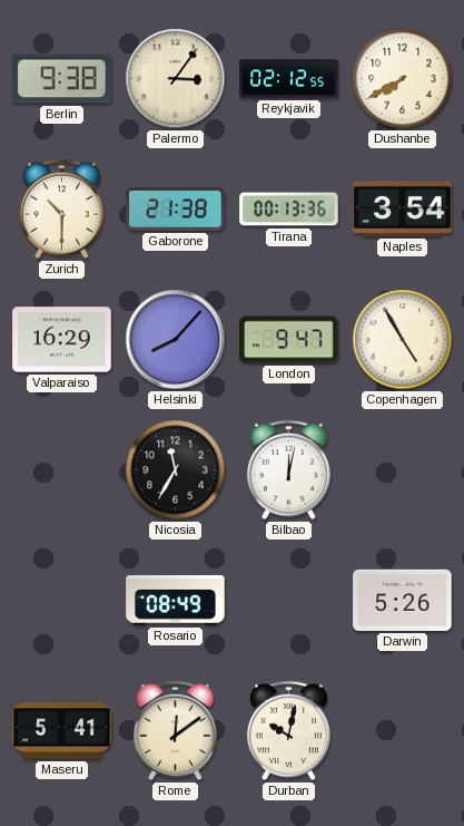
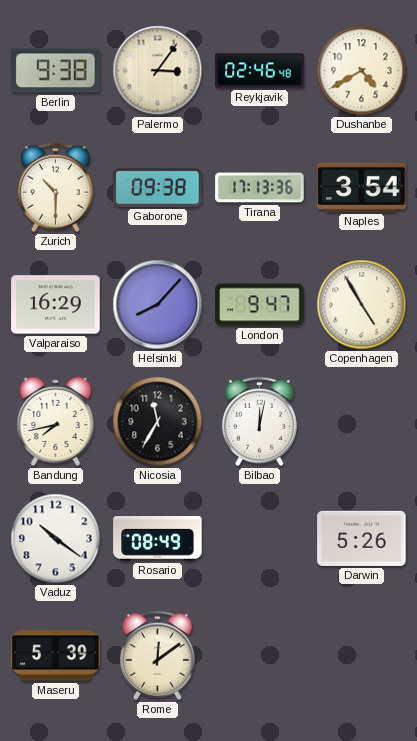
Reykjavik: 02:12 -> 02:46
Dushanbe: 7:40 -> 4:40
Gaborone: 21:38 -> 09:38
Tirana: 00:13 -> 17:13
Bandung: none -> 7:43
Vaduz: none -> 10:21
Maseru: 5:41 -> 5:39
Durban: 10:02 -> none
